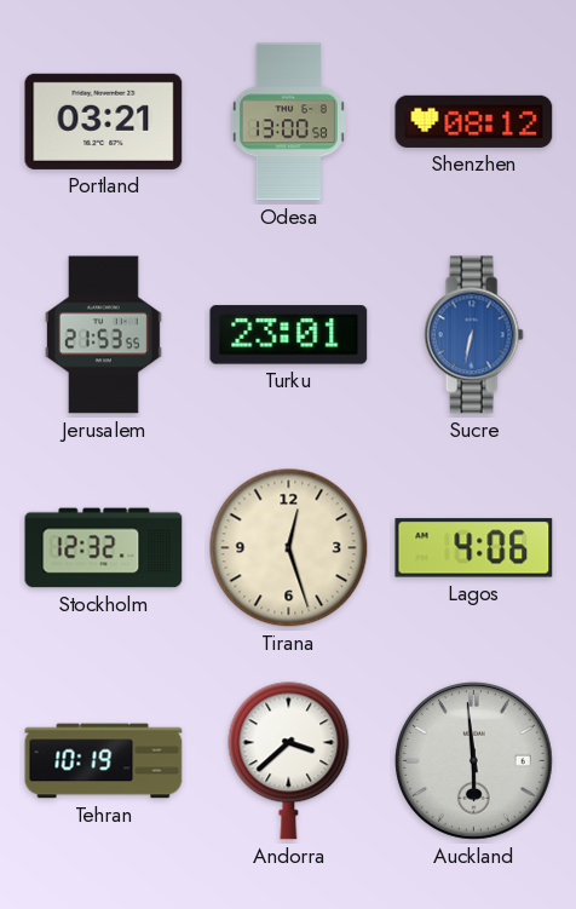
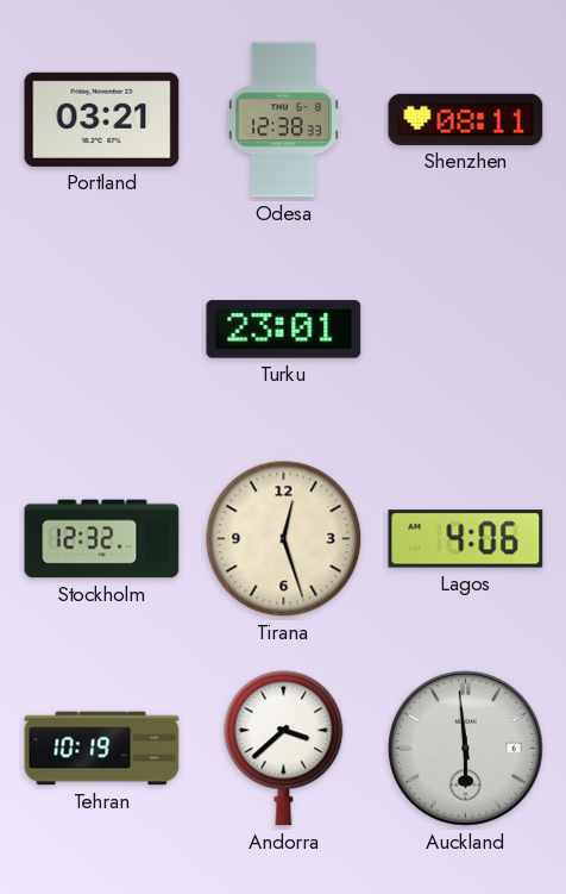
Odesa: 13:00 -> 12:38
Shenzhen: 08:12 -> 08:11
Jerusalem: 21:53 -> none
Sucre: 6:32 -> none
